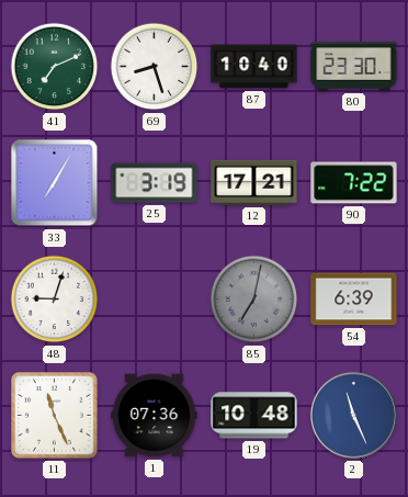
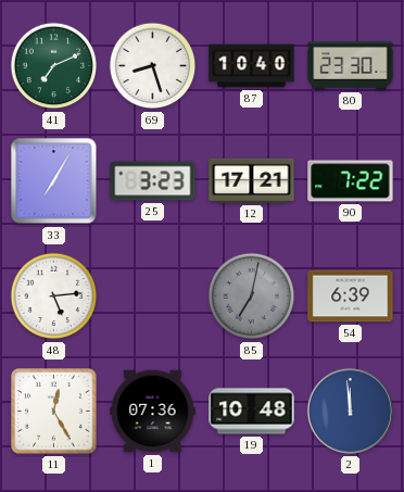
25: 3:19 -> 3:23
48: 9:03 -> 5:14
11: 11:26 -> 12:25
2: 11:26 -> 11:59
